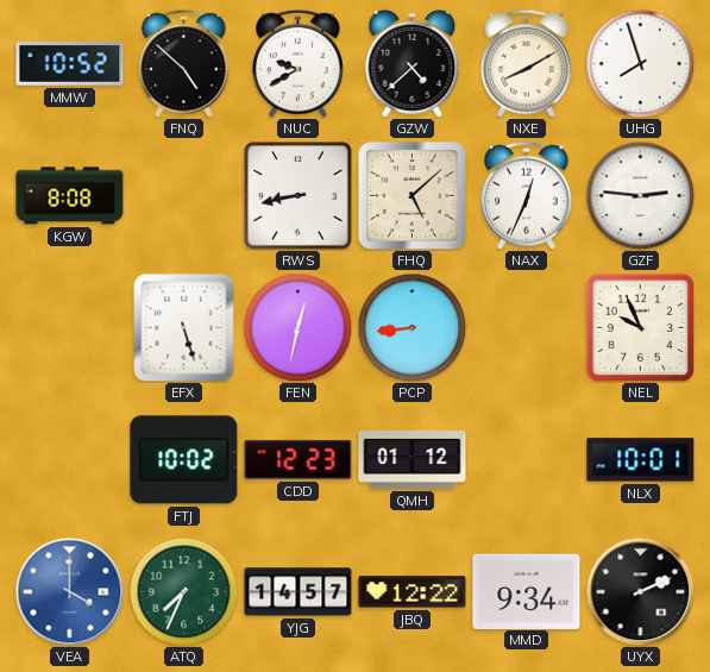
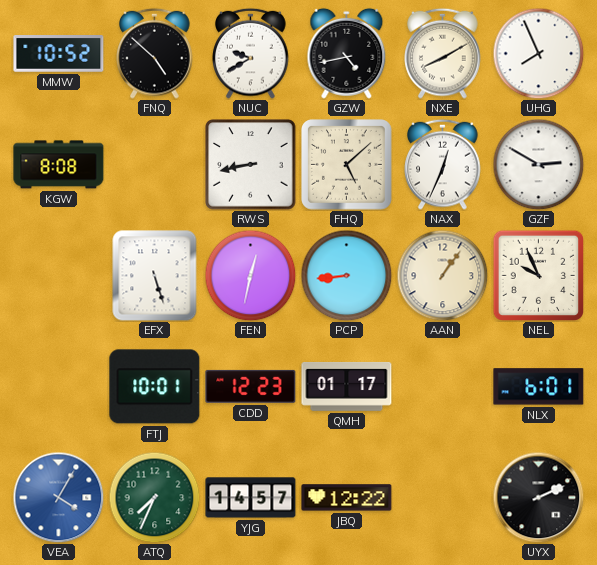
GZW: 4:38 -> 4:43
UHG: 7:57 -> 7:56
GZF: 2:46 -> 2:50
AAN: none -> 1:06
FTJ: 10:02 -> 10:01
QMH: 01:12 -> 01:17
NLX: 10:01 -> 6:01
VEA: 4:00 -> 4:05
MMD: 9:34 -> none
